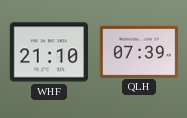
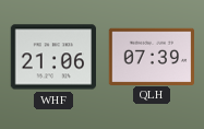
WHF: 21:10 -> 21:06
